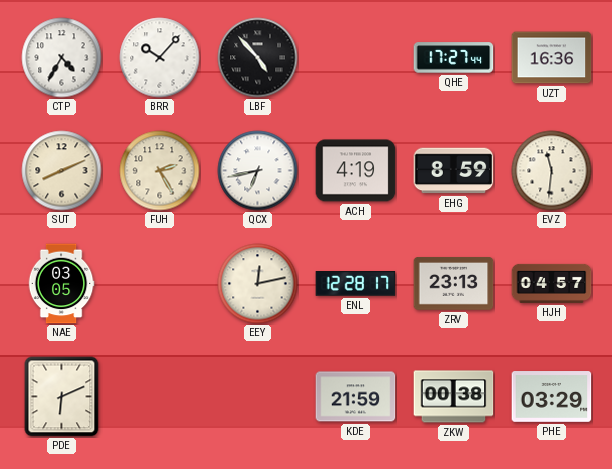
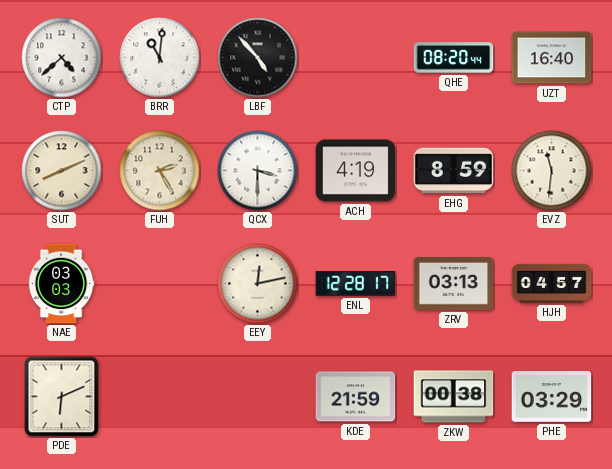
CTP: 4:35 -> 4:38
BRR: 10:07 -> 11:01
QHE: 17:27 -> 08:20
UZT: 16:36 -> 16:40
QCX: 6:43 -> 3:30
NAE: 03:05 -> 03:03
ZRV: 23:13 -> 03:13
